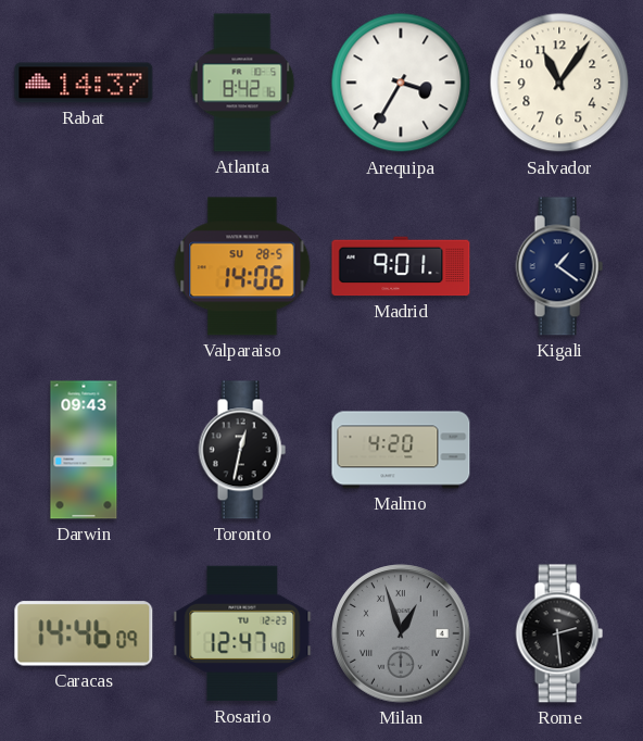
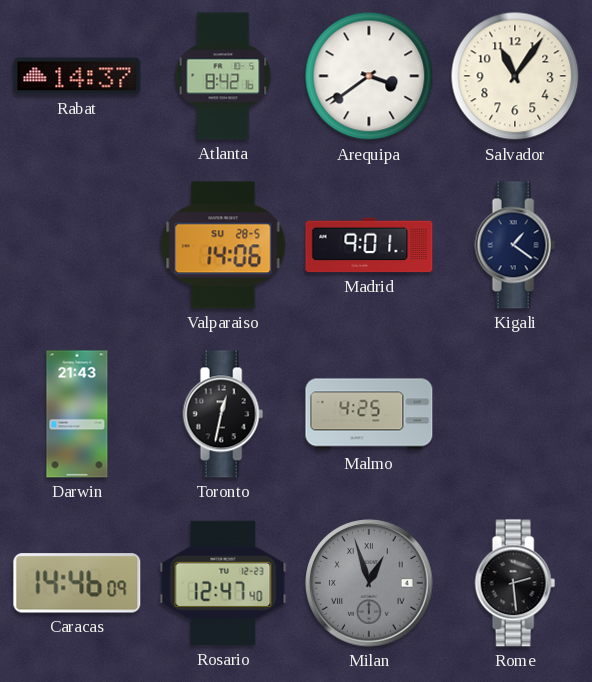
Arequipa: 3:35 -> 3:39
Darwin: 09:43 -> 21:43
Malmo: 4:20 -> 4:25
